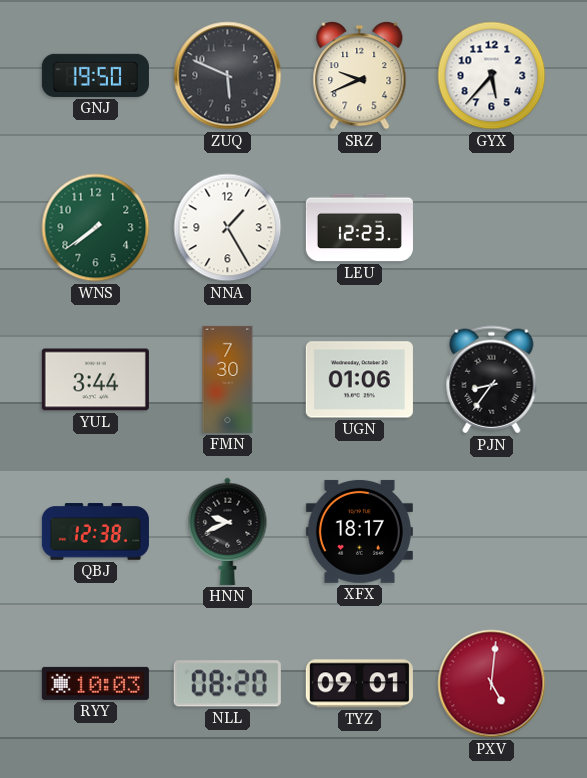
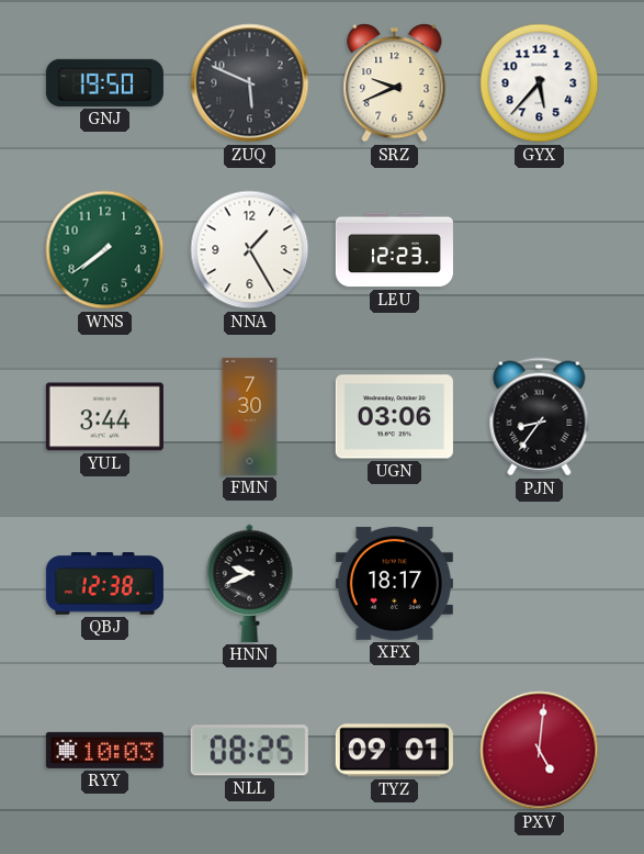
UGN: 01:06 -> 03:06
NLL: 08:20 -> 08:25
